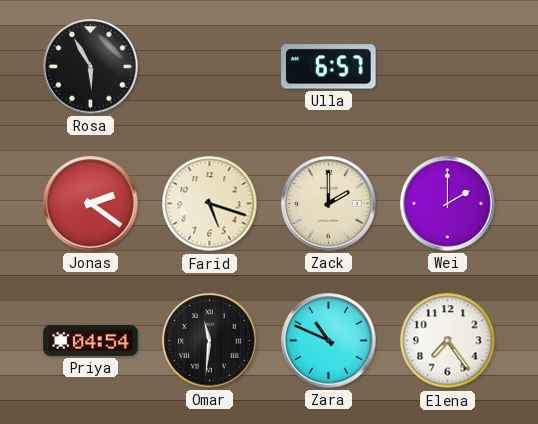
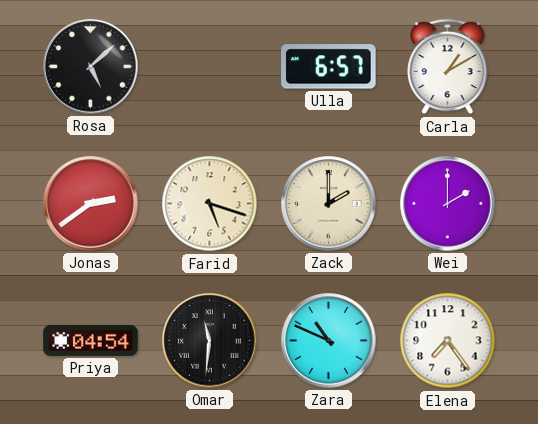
Rosa: 5:55 -> 5:08
Carla: none -> 1:10
Jonas: 2:21 -> 2:39
